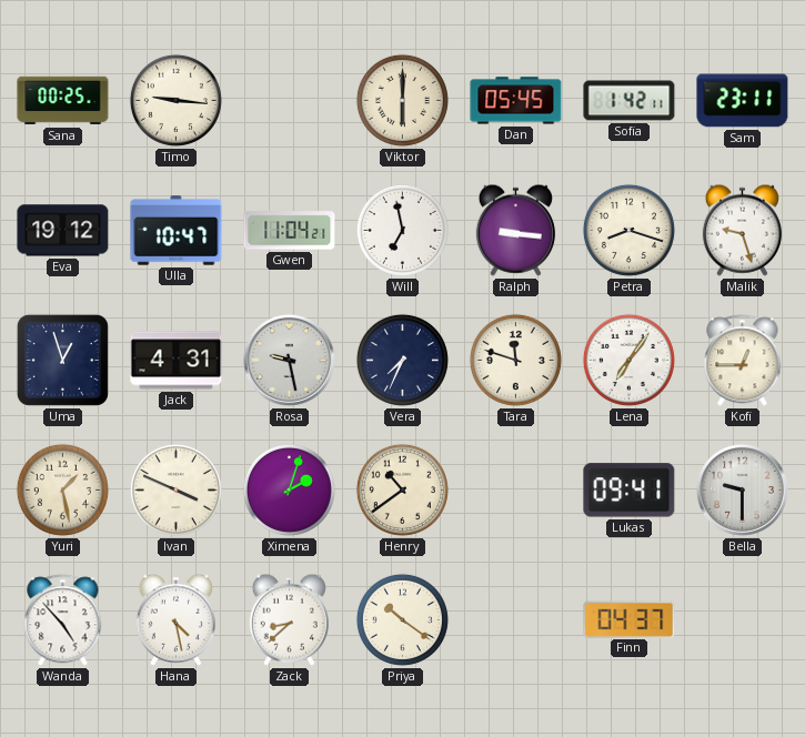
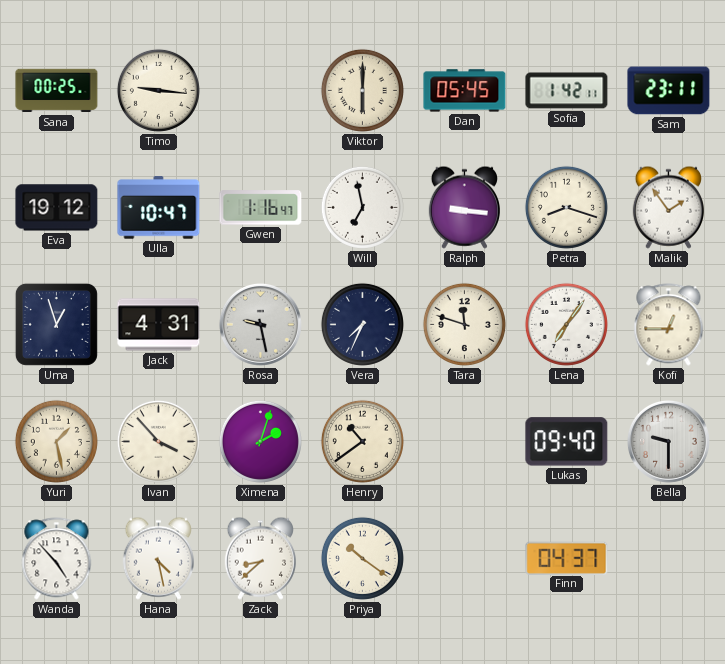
Gwen: 11:04 -> 1:16
Malik: 9:27 -> 1:54
Ivan: 3:49 -> 3:53
Lukas: 09:41 -> 09:40
